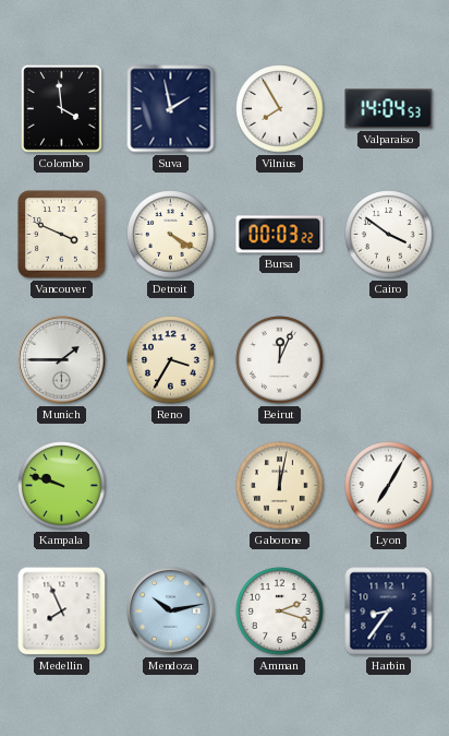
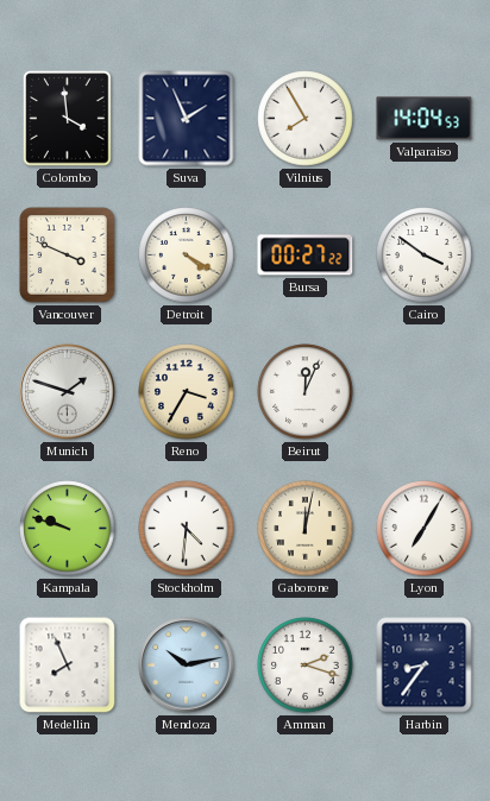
Suva: 1:58 -> 1:56
Bursa: 00:03 -> 00:27
Munich: 1:45 -> 1:48
Stockholm: none -> 4:31
